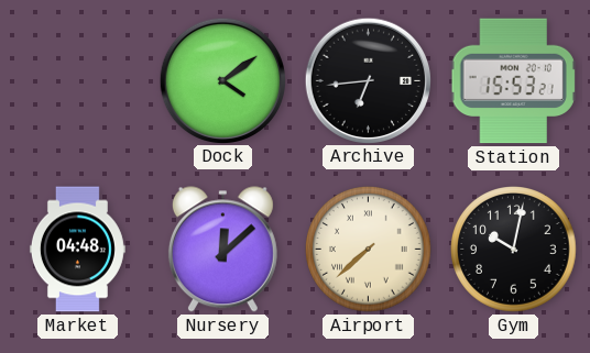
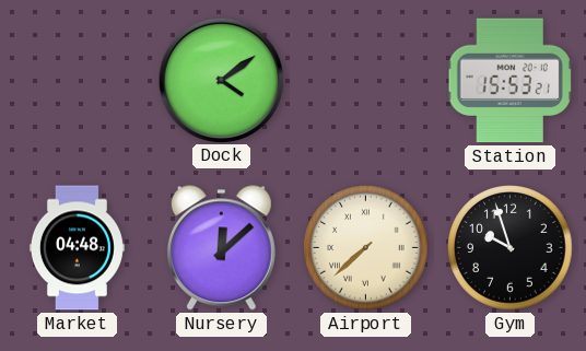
Archive: 6:44 -> none
Gym: 10:02 -> 9:57
